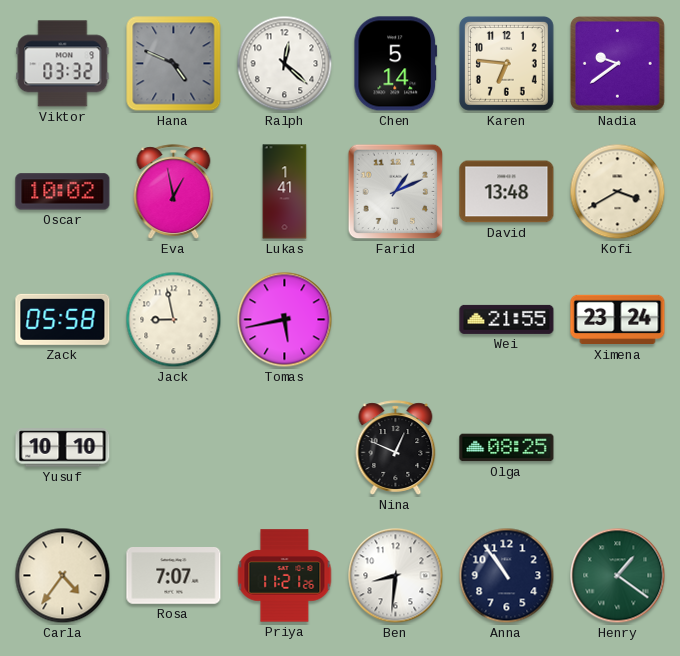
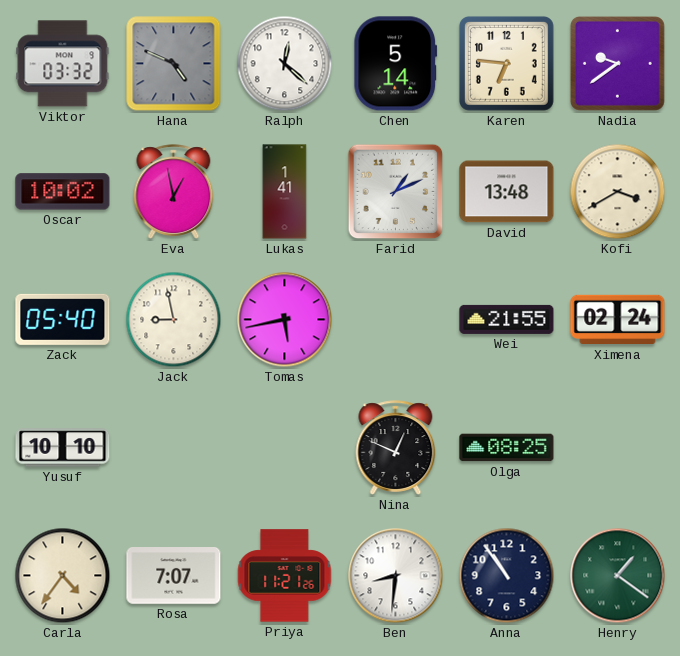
Zack: 05:58 -> 05:40
Ximena: 23:24 -> 02:24
